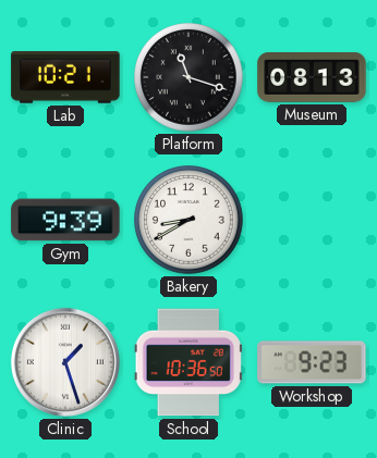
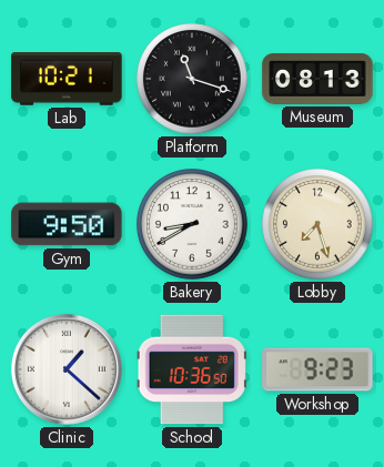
Gym: 9:39 -> 9:50
Lobby: none -> 7:27
Clinic: 1:27 -> 1:22
